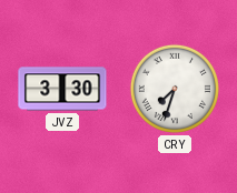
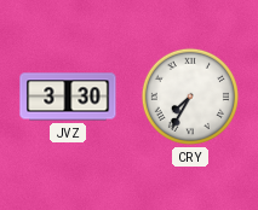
CRY: 7:33 -> 7:35
